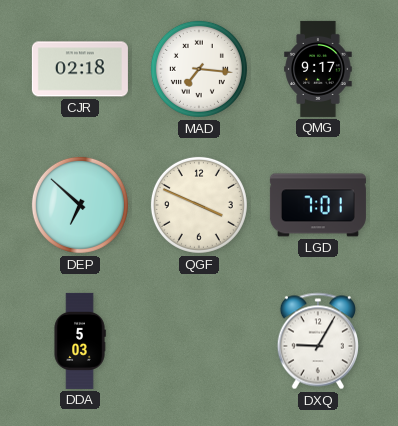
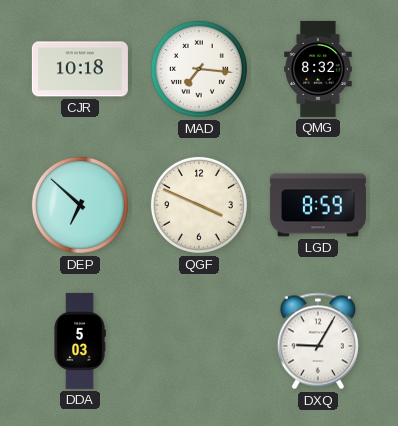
CJR: 02:18 -> 10:18
QMG: 9:17 -> 8:32
LGD: 7:01 -> 8:59
